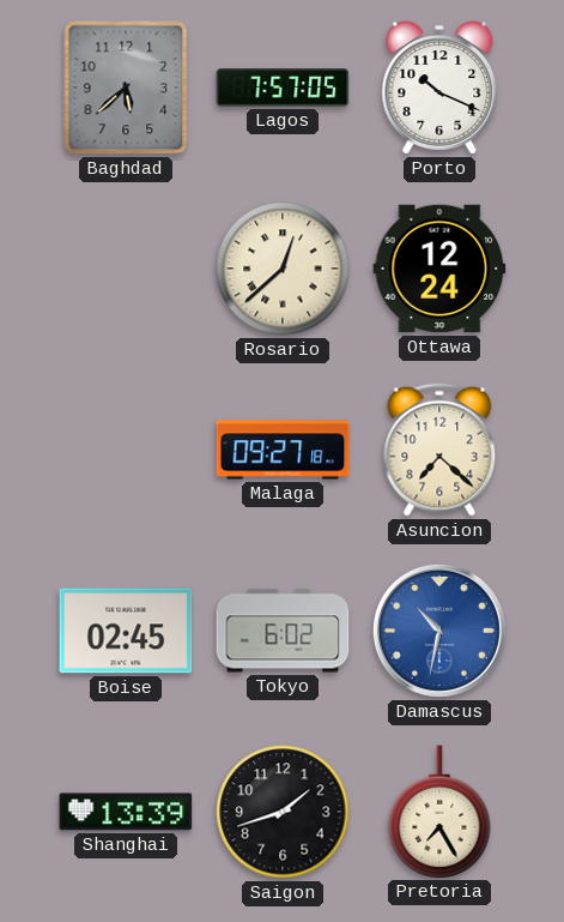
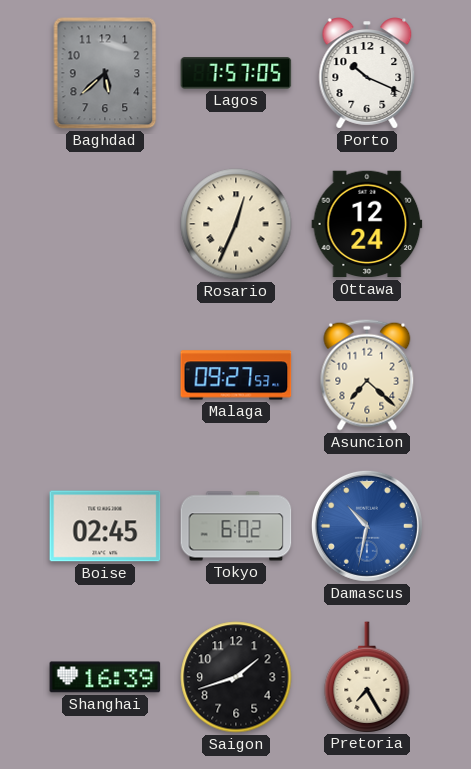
Rosario: 12:38 -> 12:34
Malaga: 09:27:18 -> 09:27:53
Shanghai: 13:39 -> 16:39
